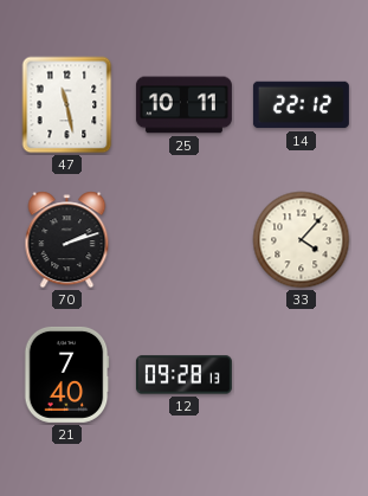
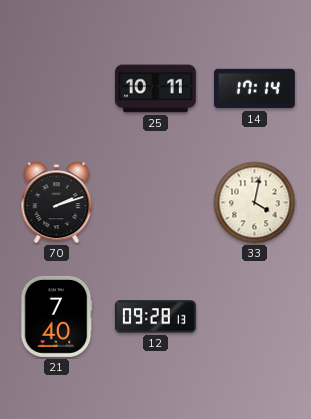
47: 11:28 -> none
14: 22:12 -> 17:14
33: 4:07 -> 4:02
